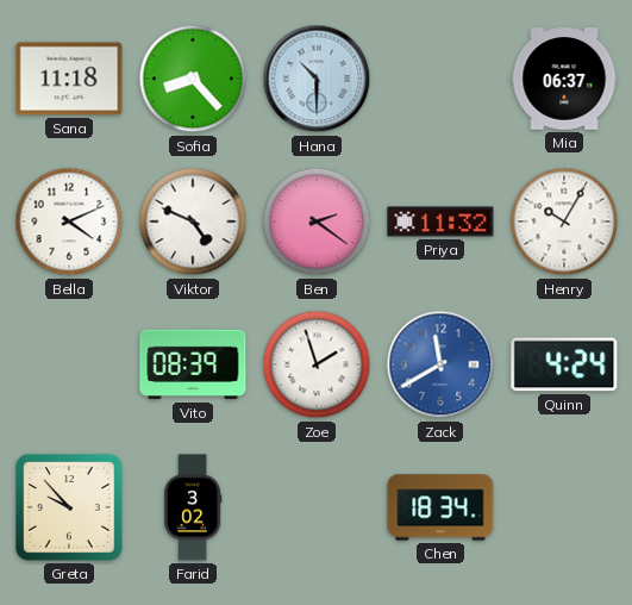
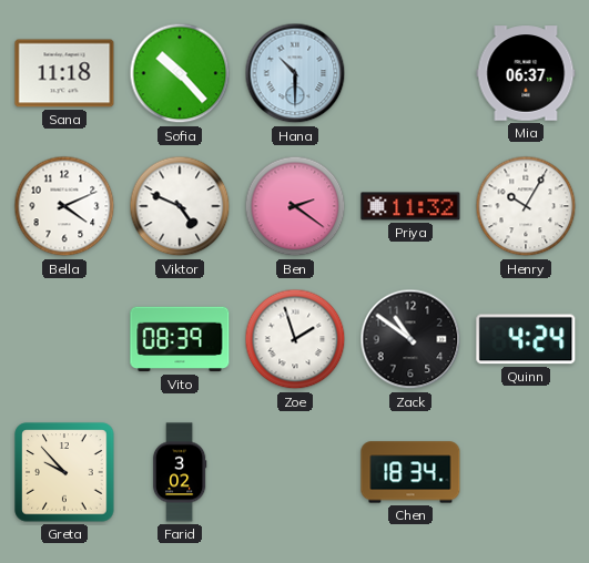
Sofia: 8:23 -> 10:23
Zack: 11:40 -> 10:51
Zack dial: blue -> black
